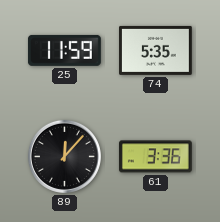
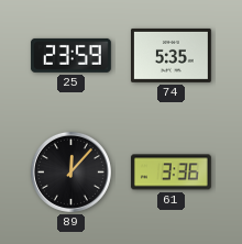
25: 11:59 -> 23:59
